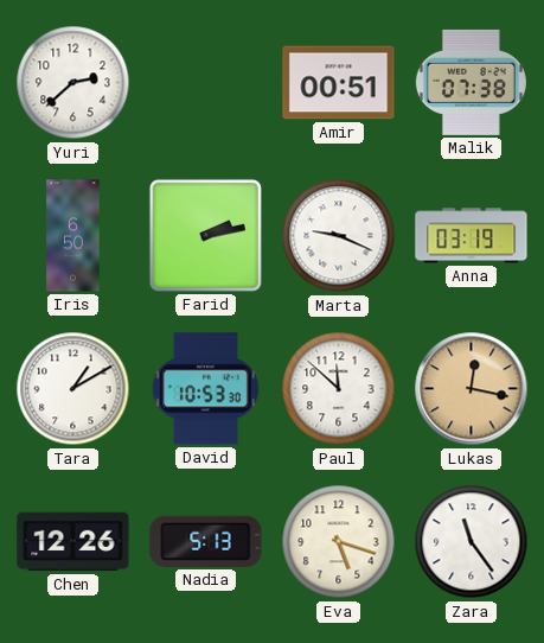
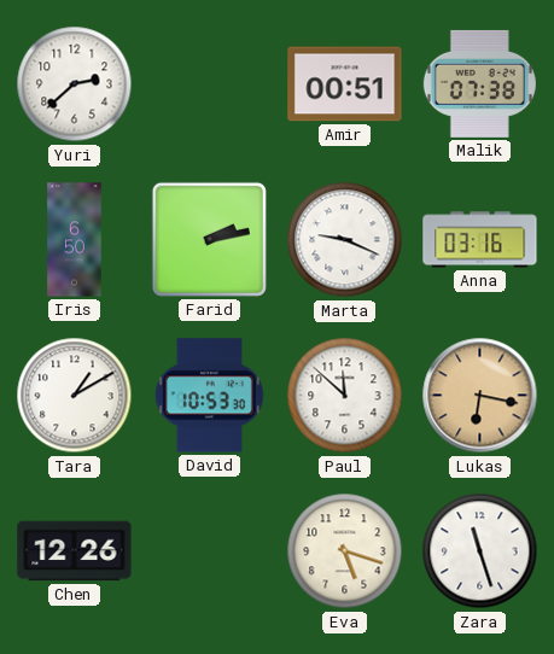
Anna: 03:19 -> 03:16
Lukas: 12:17 -> 6:17
Nadia: 5:13 -> none
Zara: 11:24 -> 11:27
